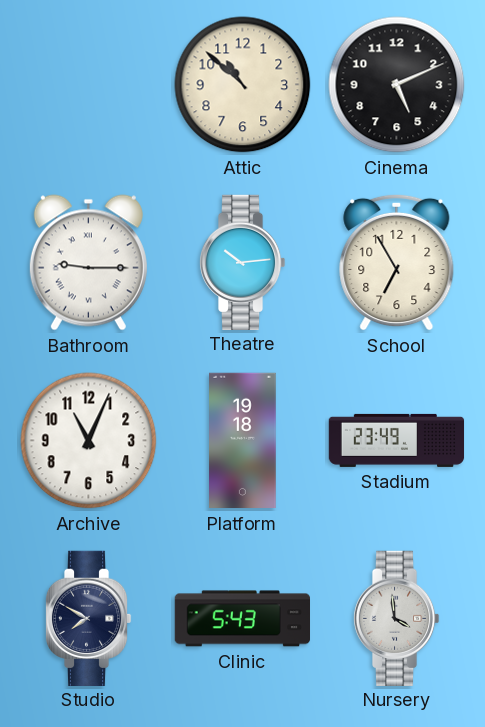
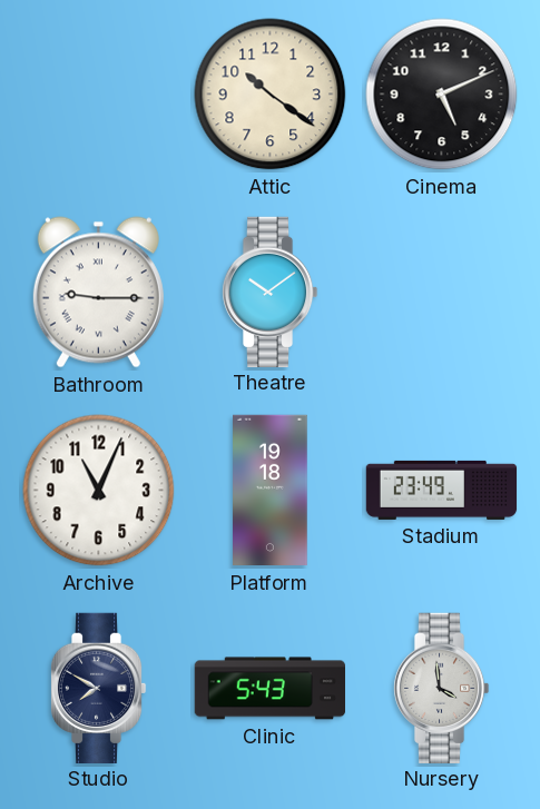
Attic: 10:52 -> 10:21
Theatre: 10:14 -> 10:09
School: 6:55 -> none
